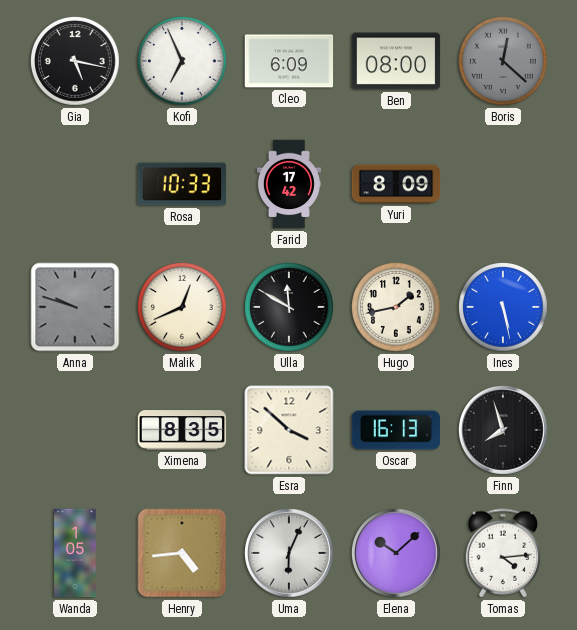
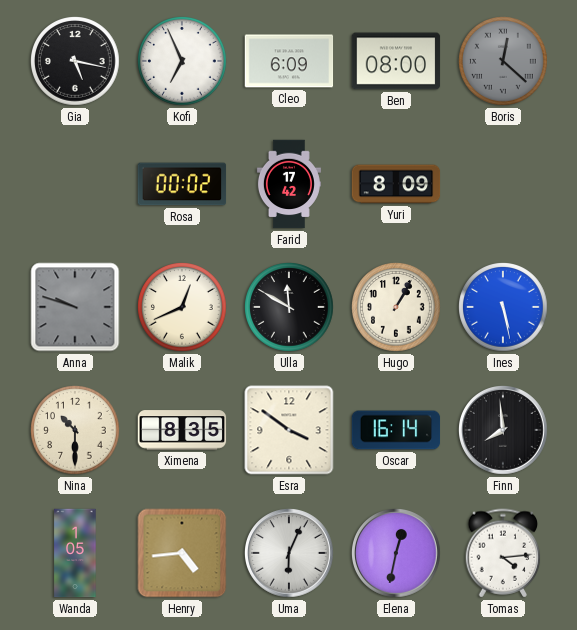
Rosa: 10:33 -> 00:02
Hugo: 1:43 -> 1:05
Nina: none -> 10:30
Esra: 3:52 -> 3:51
Oscar: 16:13 -> 16:14
Finn: 7:57 -> 7:59
Elena: 10:08 -> 12:32
